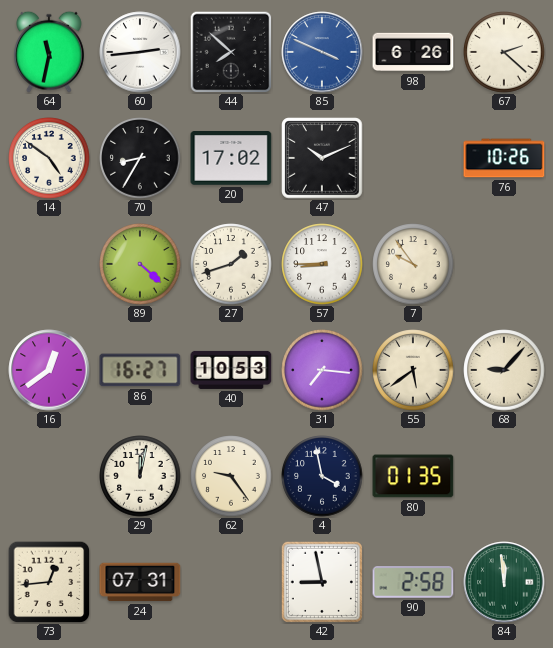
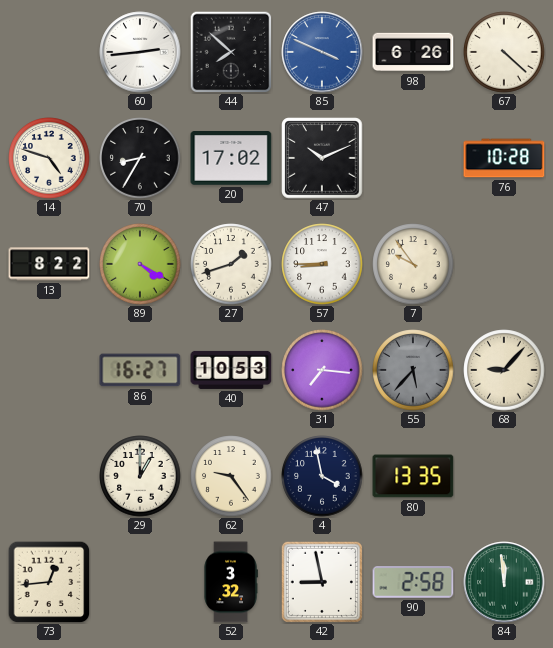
64: 11:32 -> none
67: 2:22 -> 4:22
14: 4:51 -> 4:48
76: 10:26 -> 10:28
13: none -> 8:22
89: 4:22 -> 4:20
16: 12:39 -> none
55: 5:39 -> 5:37
55 dial: cream -> grey
29: 12:02 -> 1:00
80: 01:35 -> 13:35
24: 07:31 -> none
52: none -> 3:32
